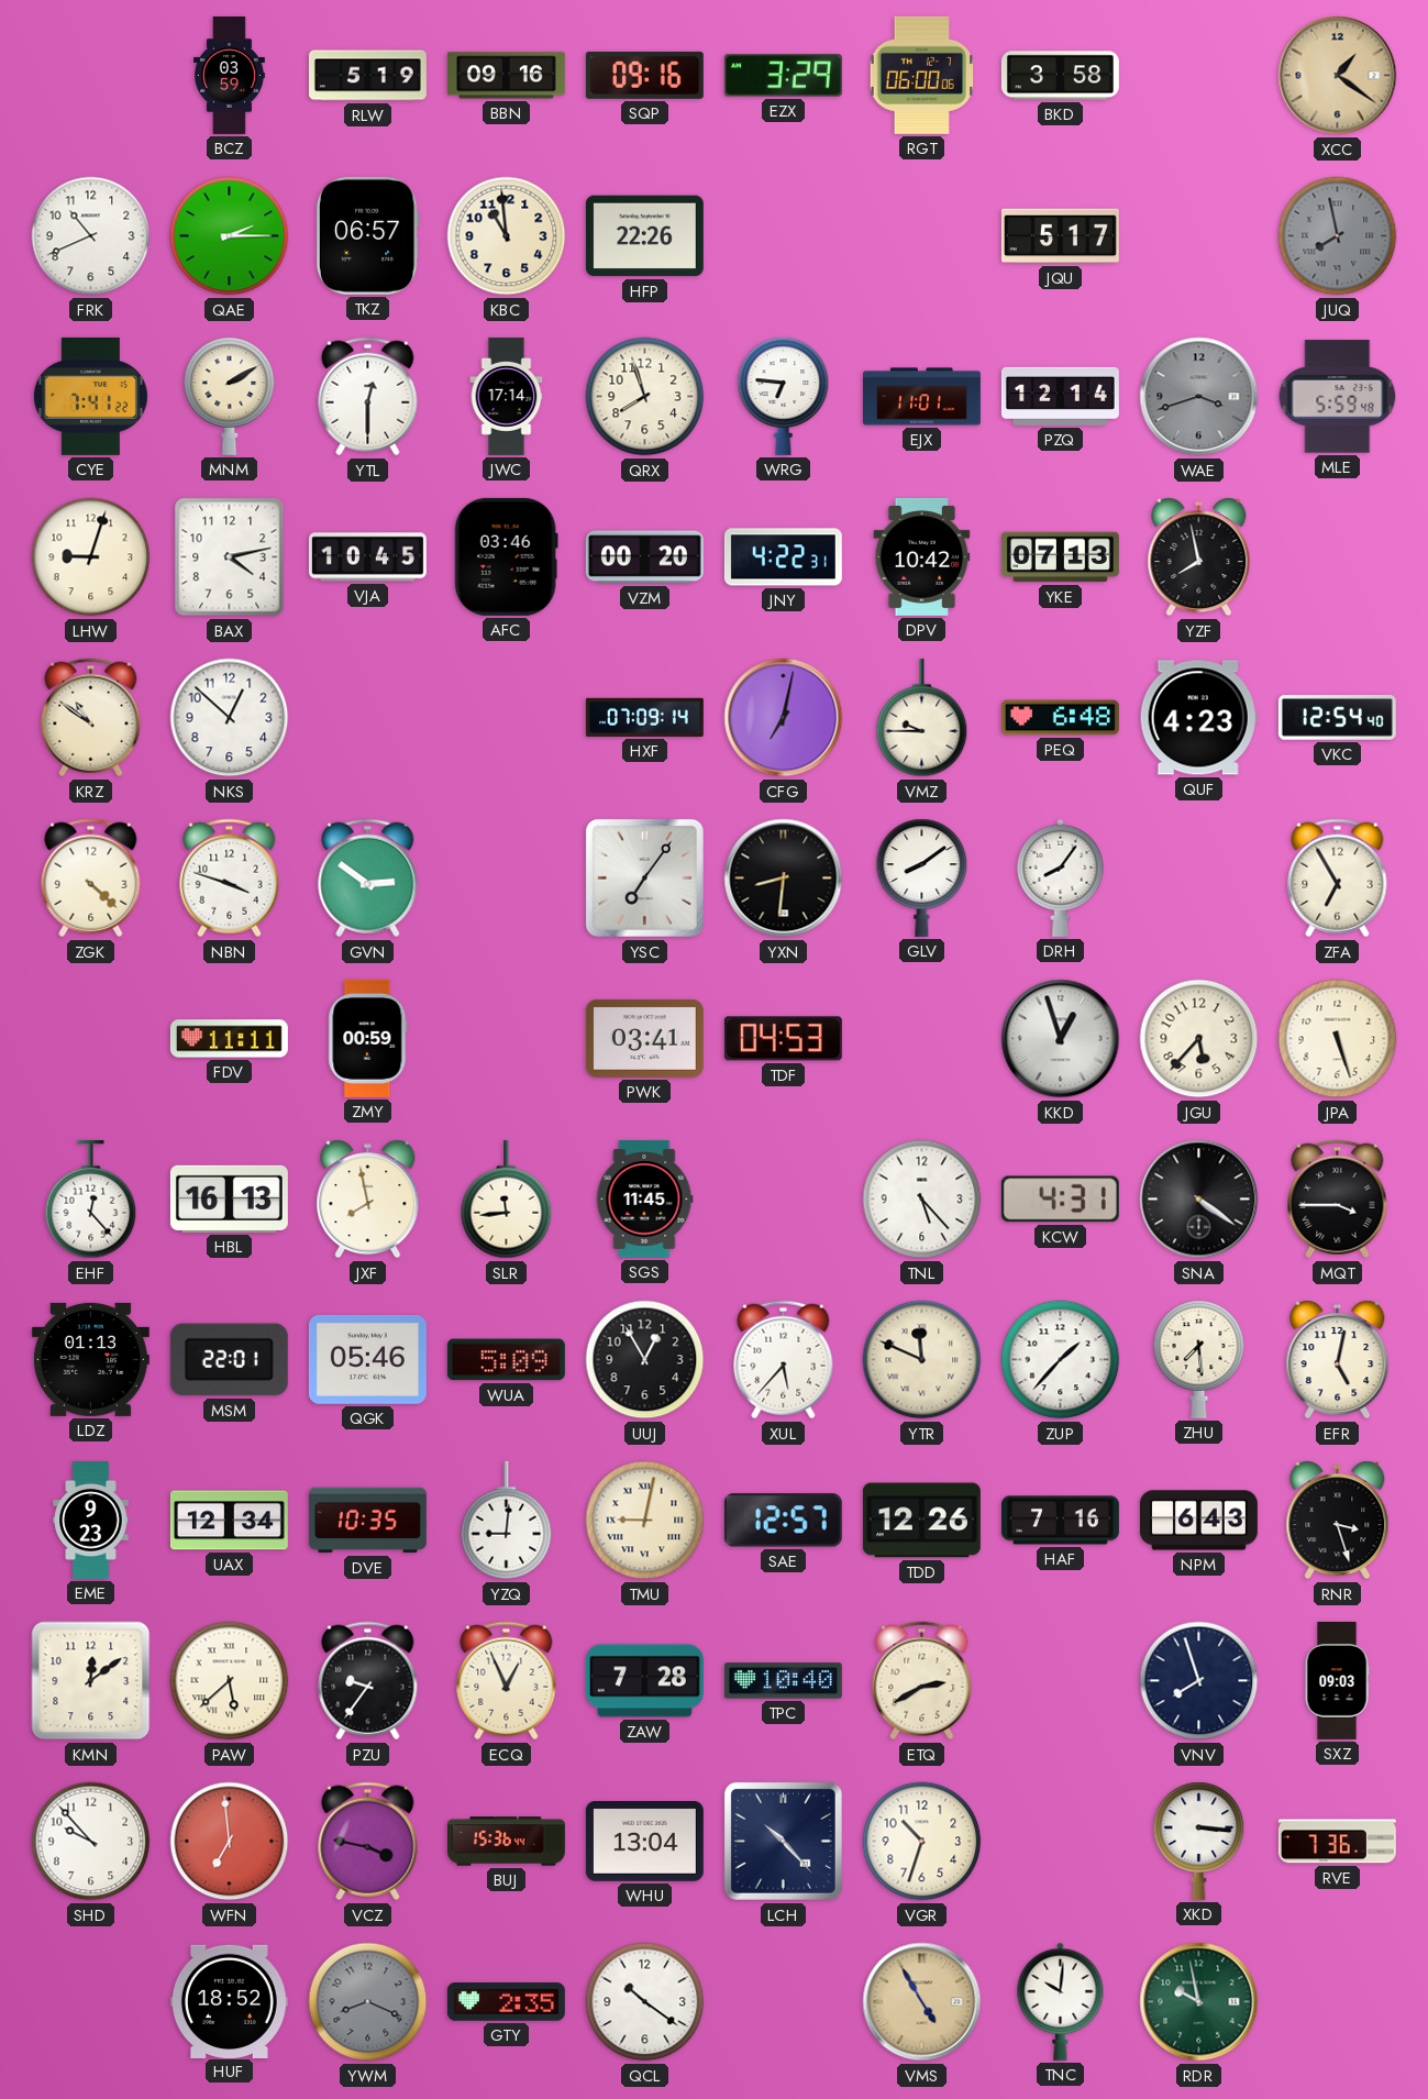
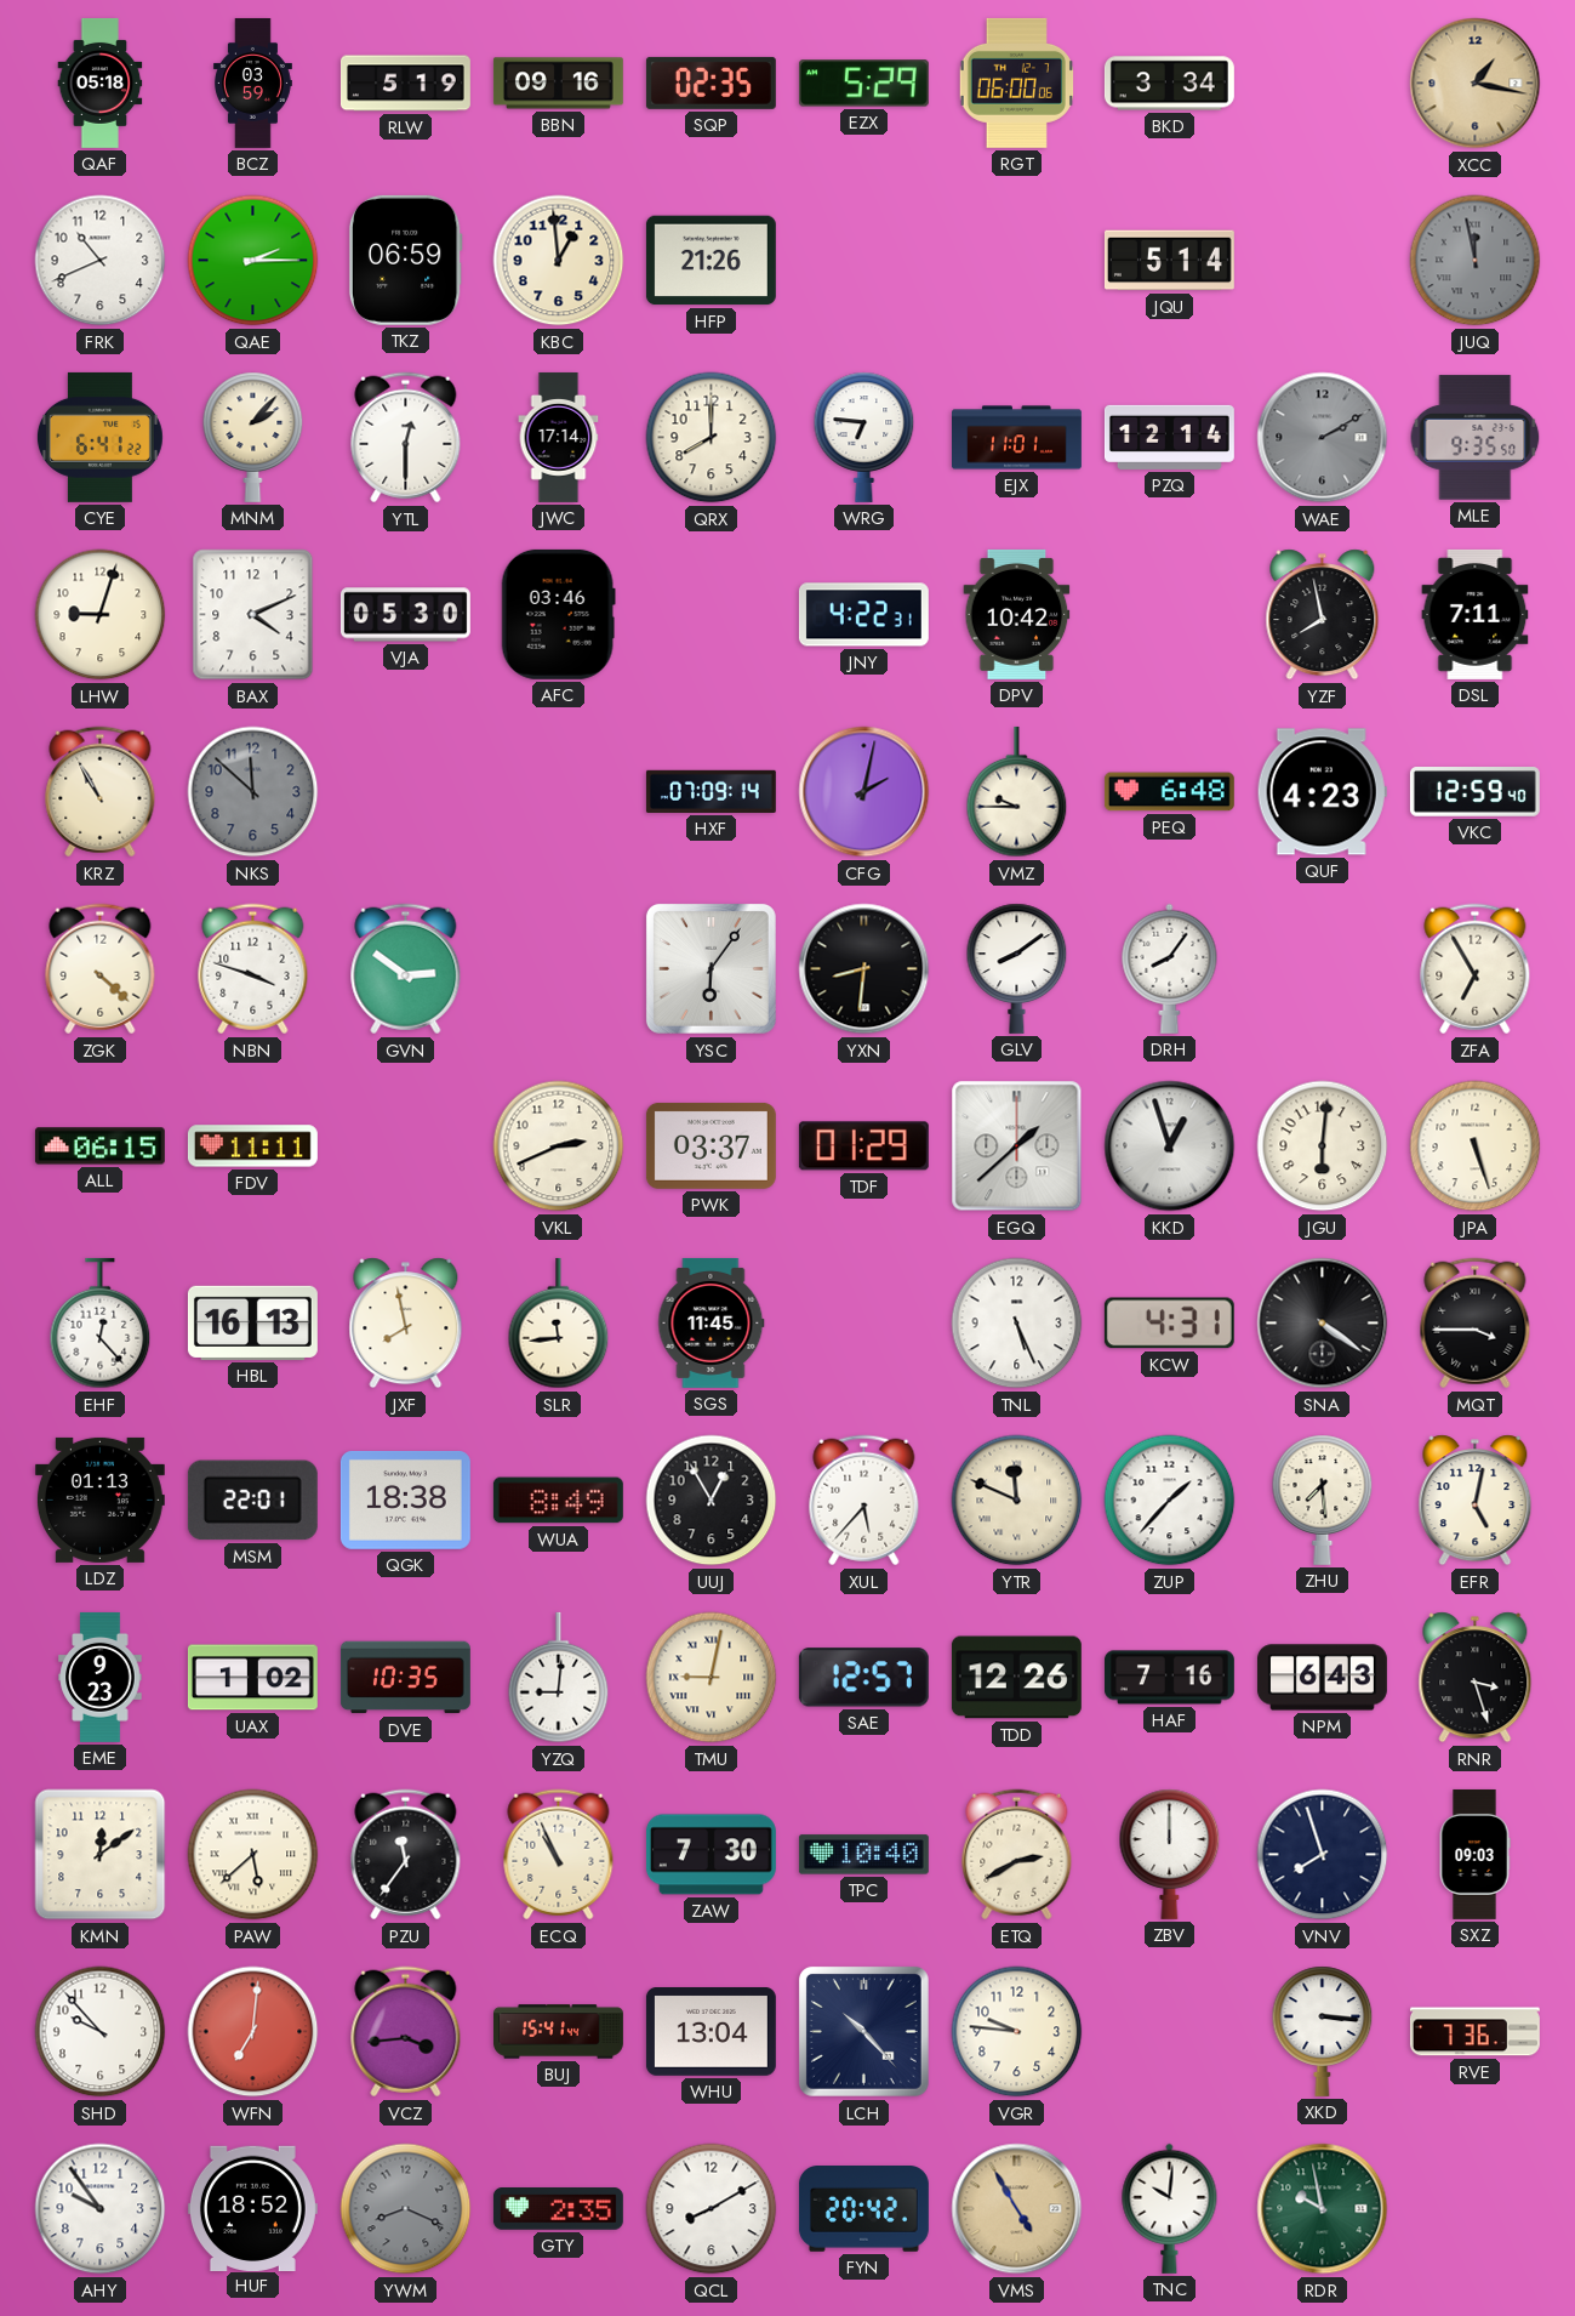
QAF: none -> 05:18
SQP: 09:16 -> 02:35
EZX: 3:29 -> 5:29
BKD: 3:58 -> 3:34
XCC: 1:21 -> 1:17
TKZ: 06:57 -> 06:59
KBC: 10:59 -> 12:59
HFP: 22:26 -> 21:26
JQU: 5:17 -> 5:14
JUQ: 7:58 -> 11:58
CYE: 7:41 -> 6:41
MNM: 2:10 -> 2:07
QRX: 7:57 -> 8:00
WAE: 3:42 -> 2:10
MLE: 5:59 -> 9:35
BAX: 4:13 -> 4:11
VJA: 10:45 -> 05:30
VZM: 00:20 -> none
YKE: 07:13 -> none
DSL: none -> 7:11
KRZ: 10:51 -> 10:55
NKS: 12:52 -> 11:52
NKS dial: white -> grey
CFG: 7:02 -> 2:02
VKC: 12:54 -> 12:59
YSC: 7:06 -> 6:06
ALL: none -> 06:15
ZMY: 00:59 -> none
VKL: none -> 2:41
PWK: 03:41 -> 03:37
TDF: 04:53 -> 01:29
EGQ: none -> 1:38
JGU: 5:37 -> 6:01
TNL: 5:23 -> 5:26
QGK: 05:46 -> 18:38
WUA: 5:09 -> 8:49
UAX: 12:34 -> 1:02
PZU: 9:36 -> 11:36
ECQ: 12:56 -> 10:56
ZAW: 7:28 -> 7:30
ZBV: none -> 12:00
WFN: 6:59 -> 7:01
VCZ: 3:47 -> 3:44
BUJ: 15:36 -> 15:41
VGR: 10:33 -> 9:46
AHY: none -> 9:54
QCL: 10:21 -> 8:10
FYN: none -> 20:42
